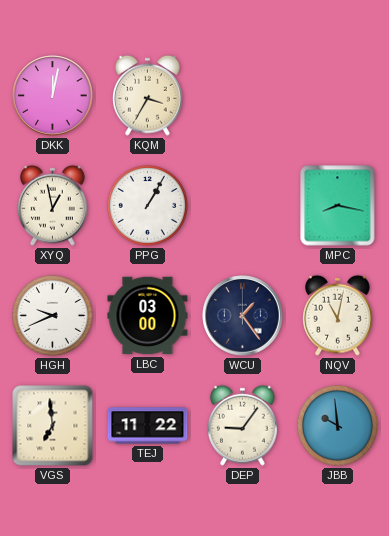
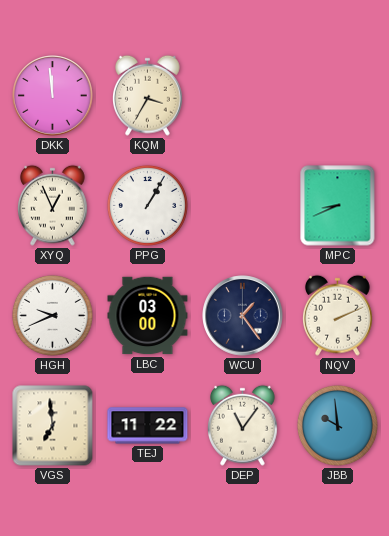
DKK: 12:02 -> 11:59
XYQ: 12:58 -> 12:56
MPC: 8:17 -> 8:41
NQV: 11:02 -> 2:11
DEP: 9:06 -> 11:06
